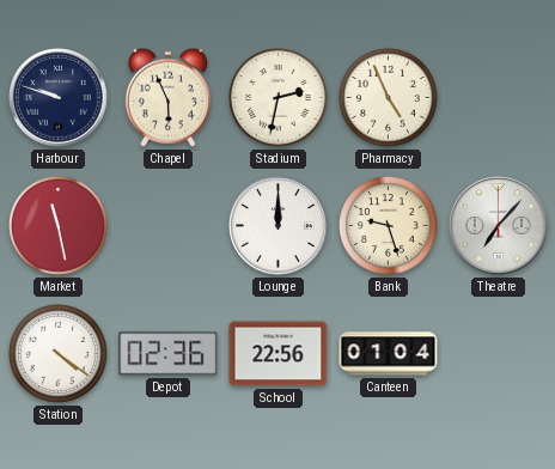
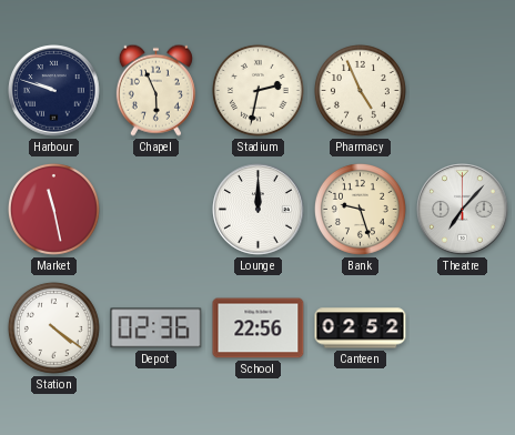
Canteen: 01:04 -> 02:52
